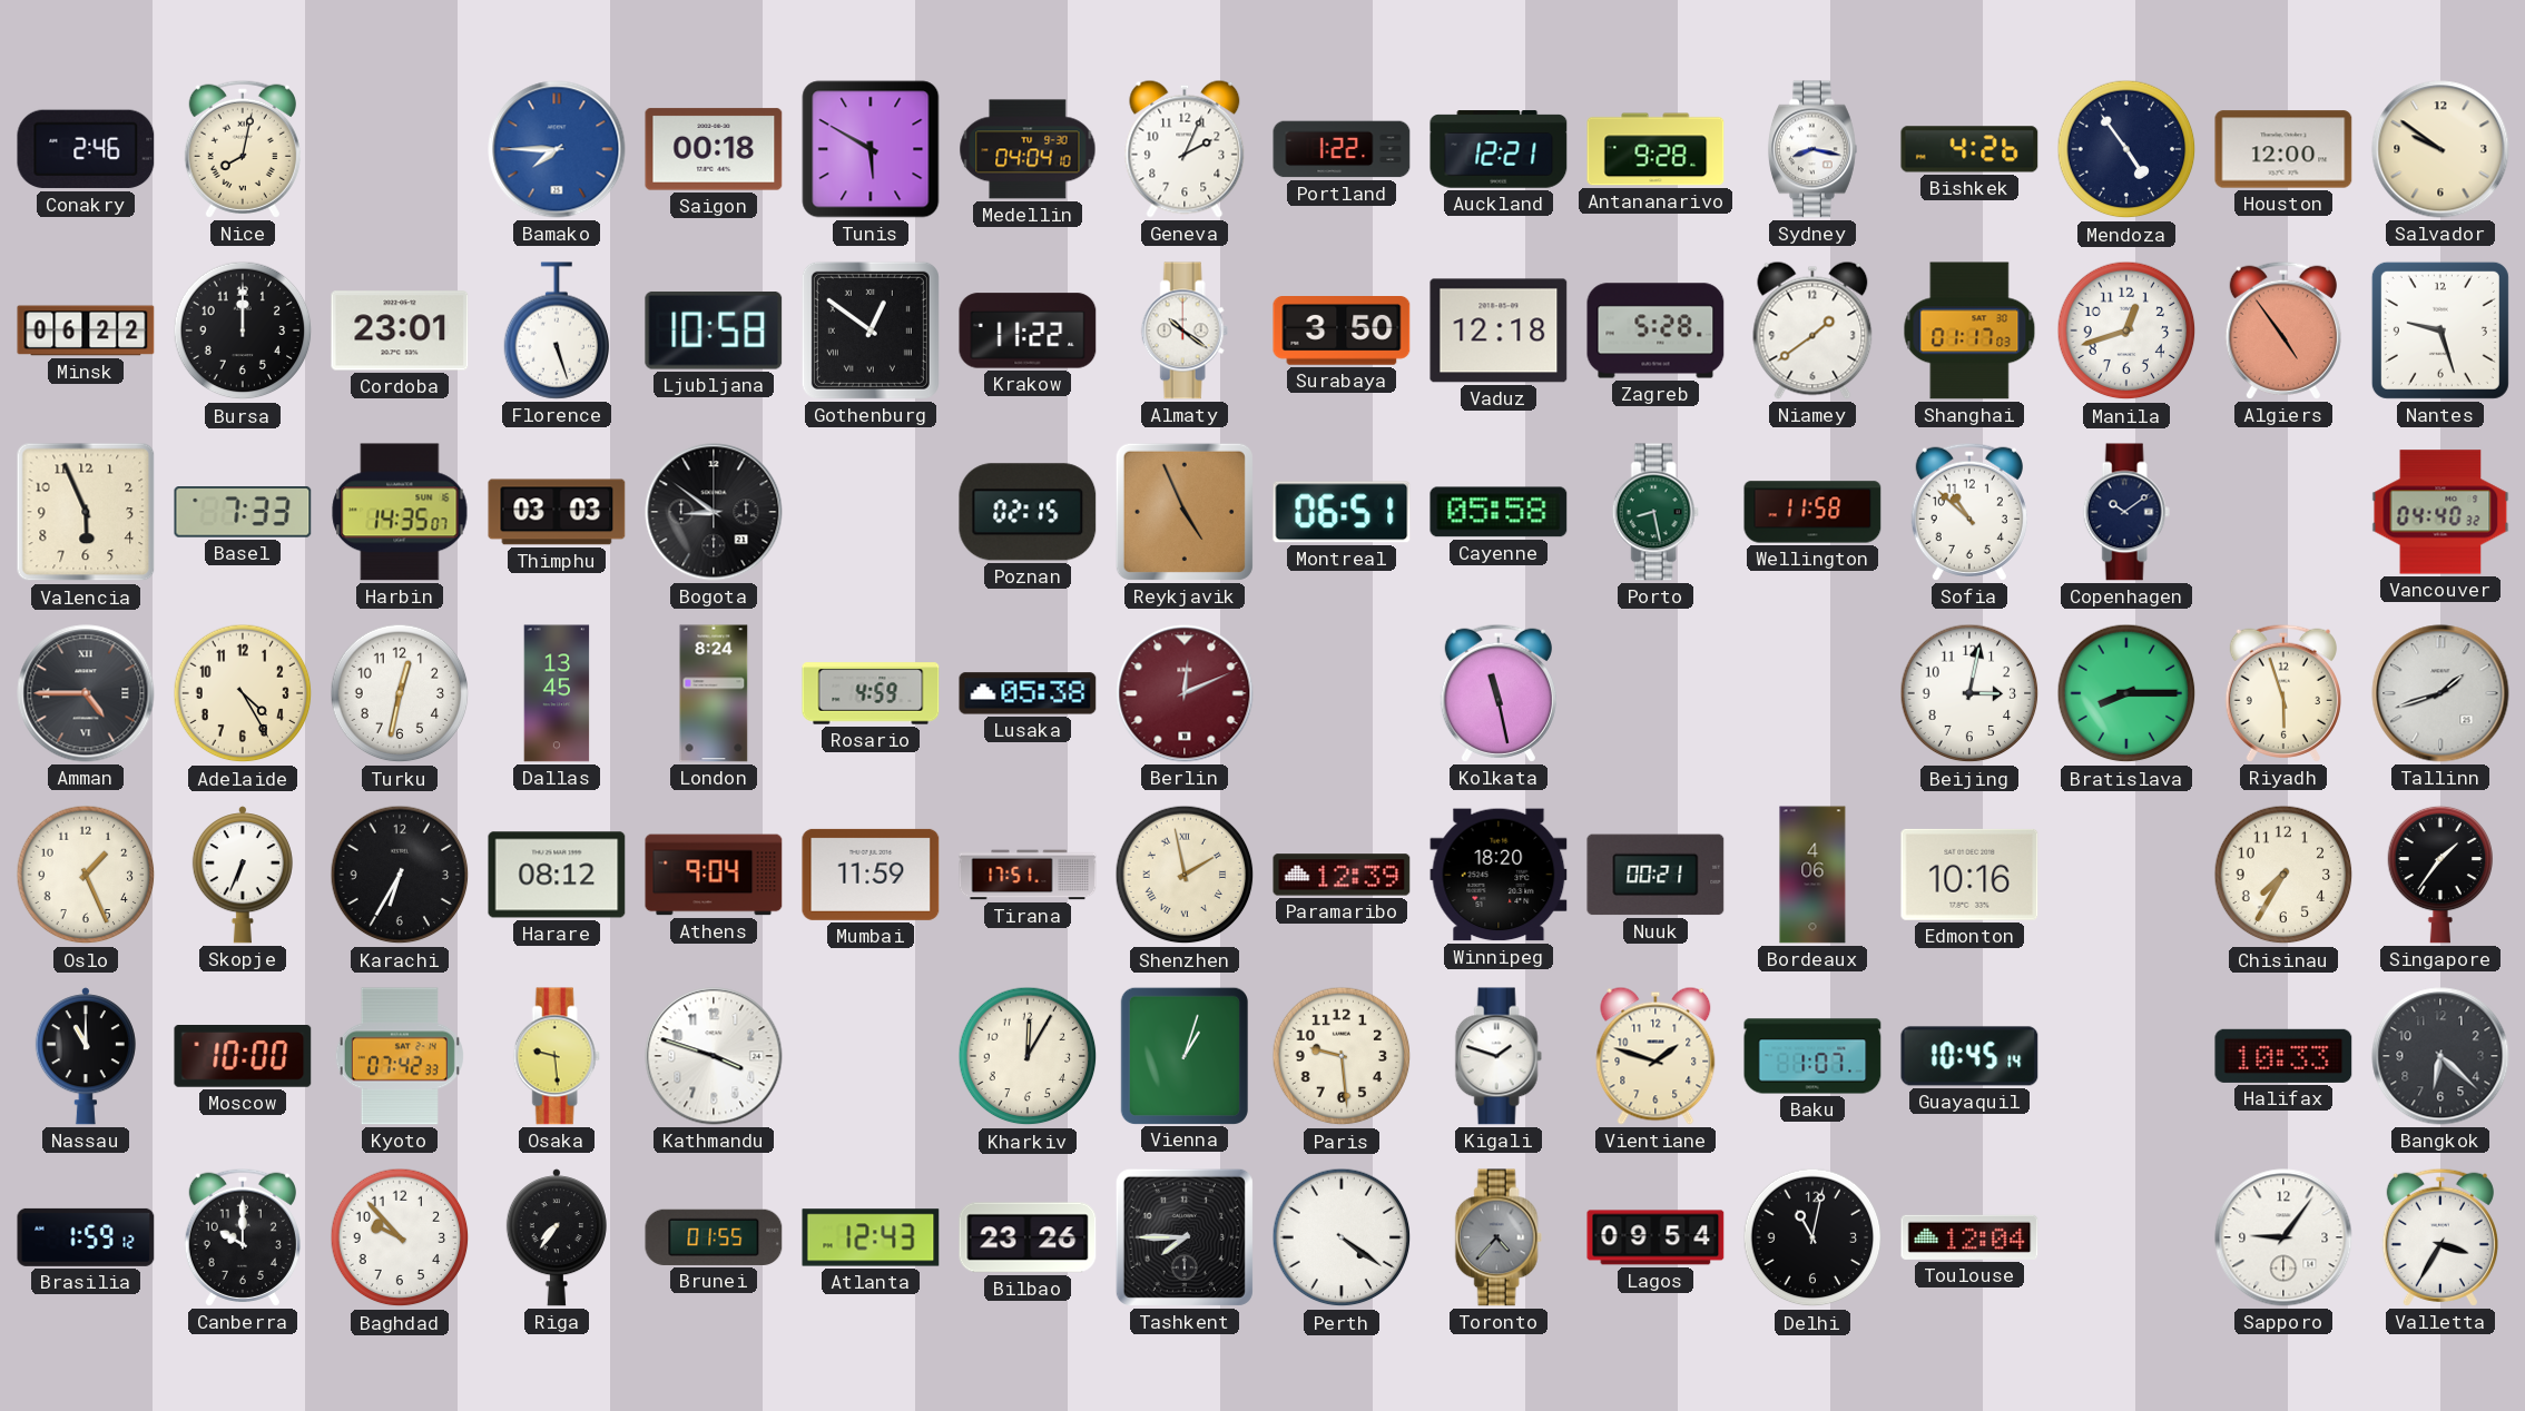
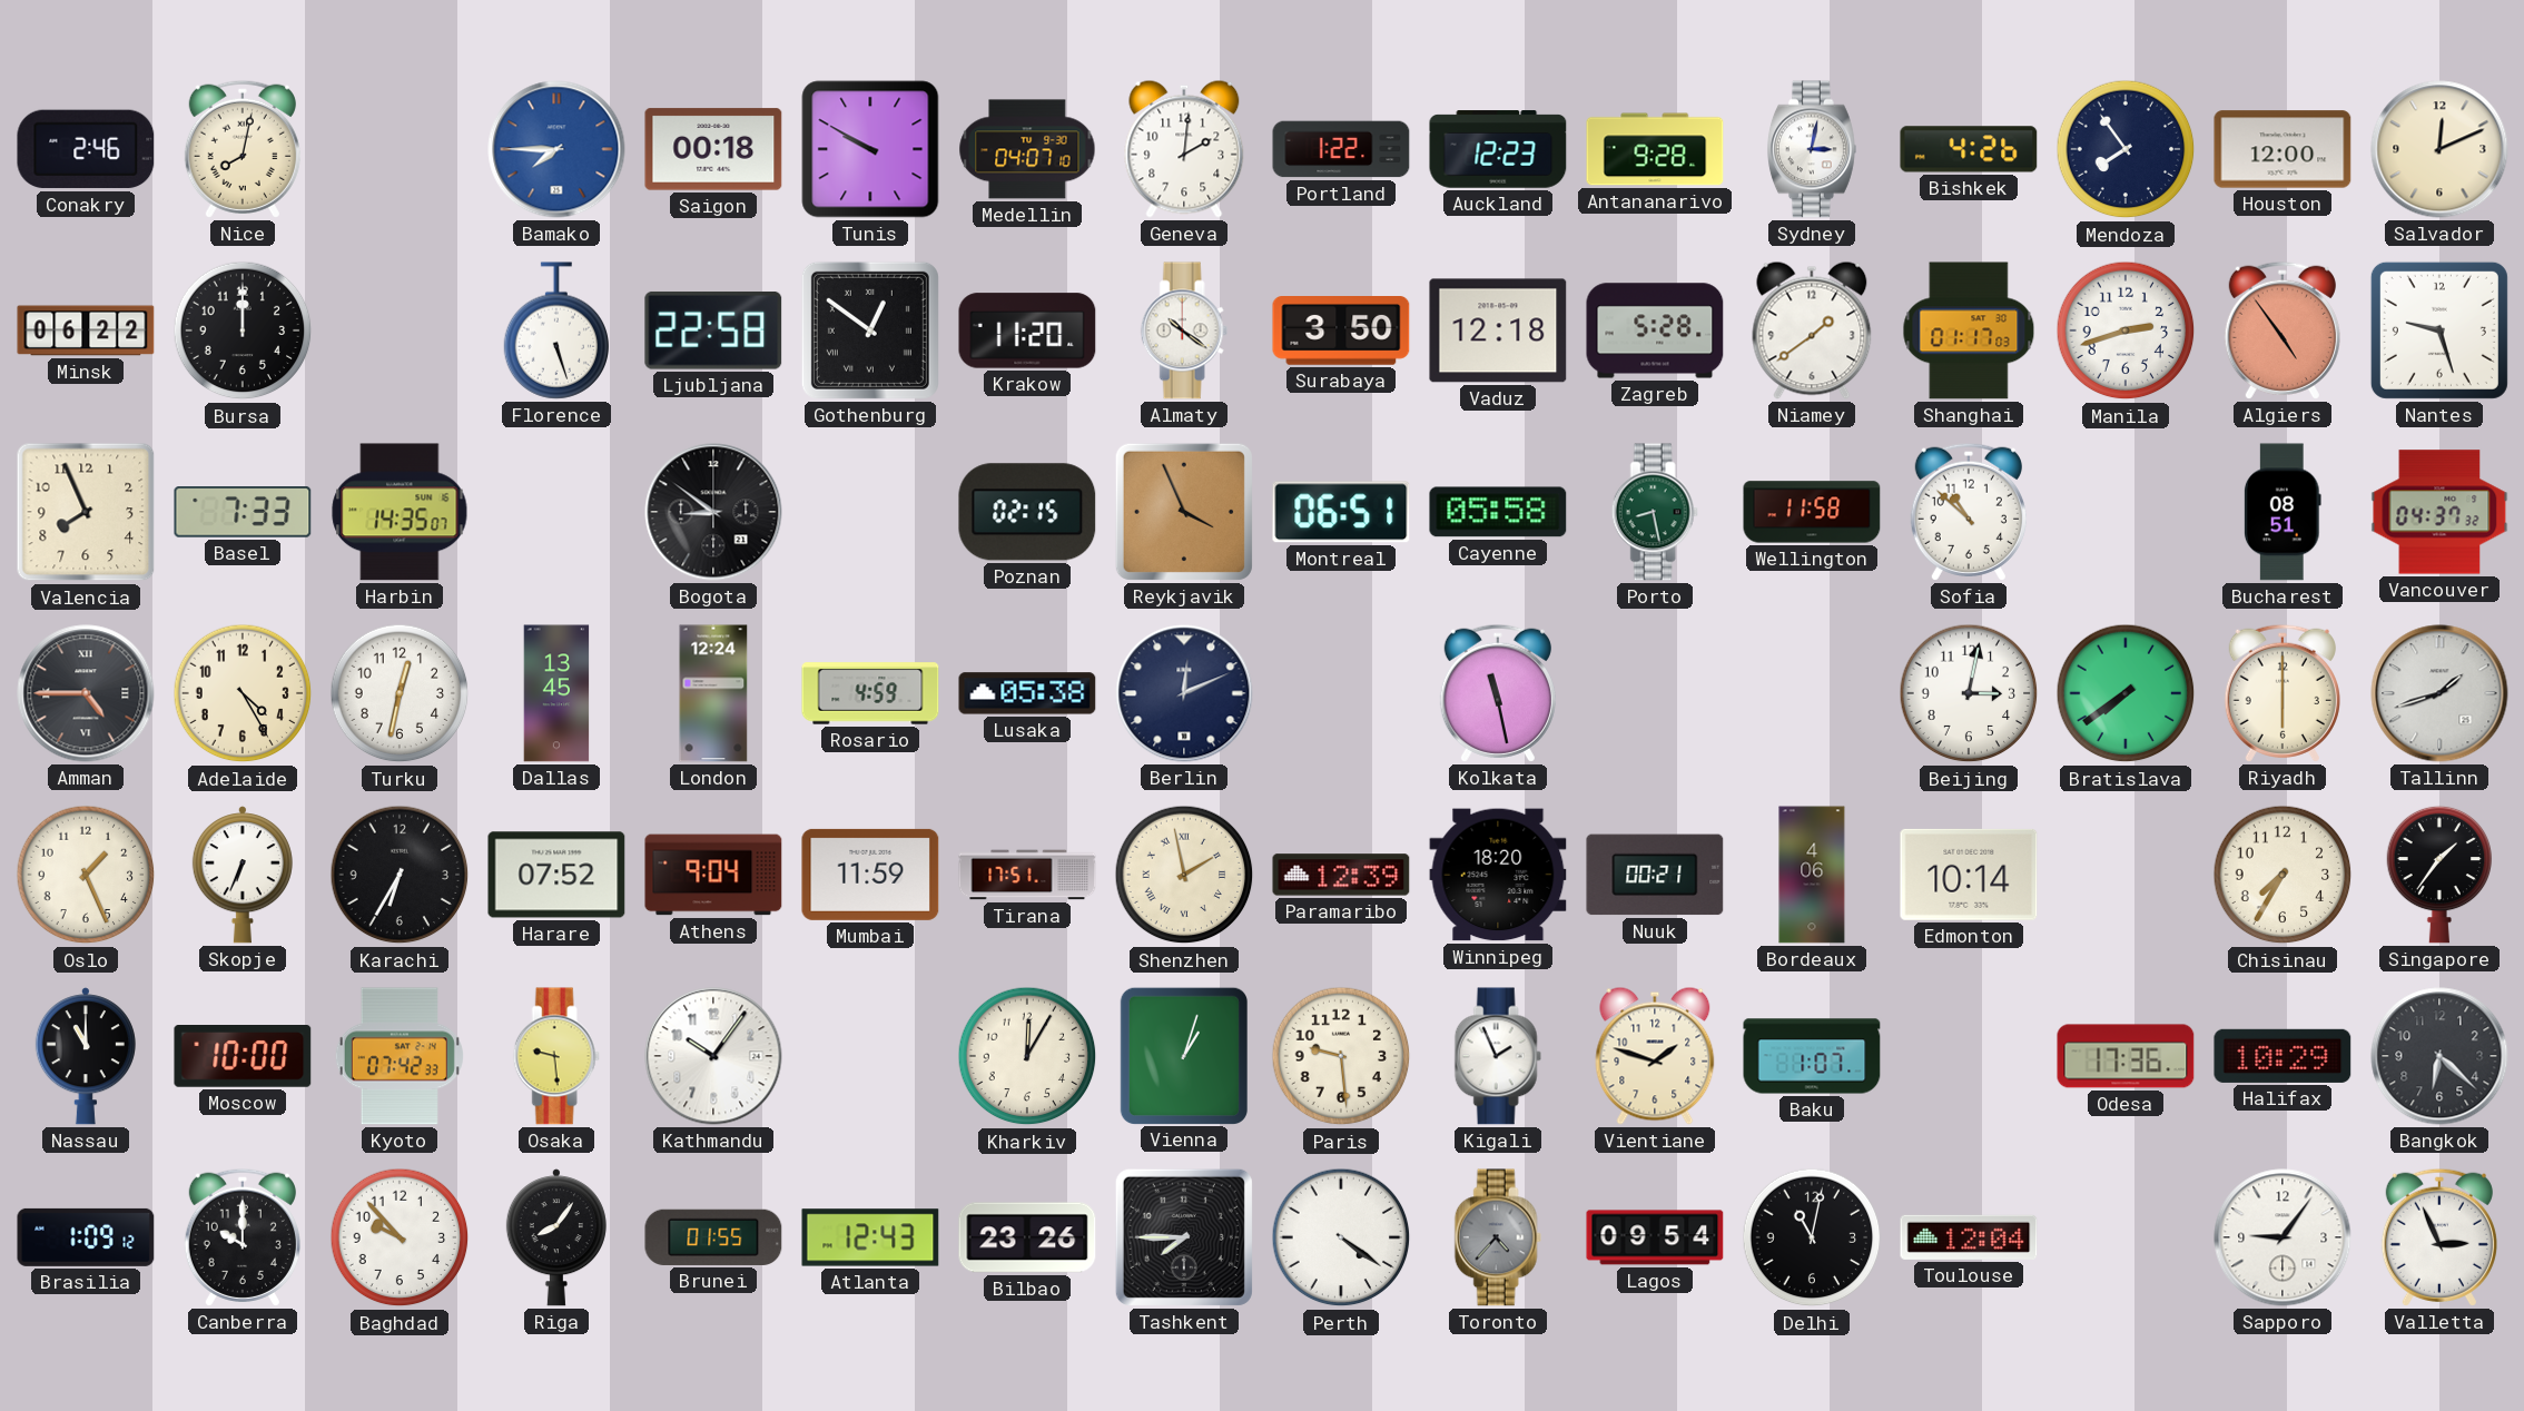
Tunis: 5:50 -> 9:50
Medellin: 04:04 -> 04:07
Geneva: 2:04 -> 2:01
Auckland: 12:21 -> 12:23
Sydney: 8:17 -> 3:02
Mendoza: 4:54 -> 7:54
Salvador: 9:51 -> 12:11
Cordoba: 23:01 -> none
Ljubljana: 10:58 -> 22:58
Krakow: 11:22 -> 11:20
Manila: 12:42 -> 2:42
Valencia: 5:56 -> 7:56
Thimphu: 03:03 -> none
Reykjavik: 4:56 -> 3:56
Copenhagen: 10:09 -> none
Bucharest: none -> 08:51
Vancouver: 04:40 -> 04:37
London: 8:24 -> 12:24
Berlin dial: burgundy -> navy
Bratislava: 8:15 -> 7:39
Riyadh: 5:57 -> 6:00
Harare: 08:12 -> 07:52
Edmonton: 10:16 -> 10:14
Kathmandu: 3:48 -> 10:06
Kigali: 1:48 -> 1:56
Guayaquil: 10:45 -> none
Odesa: none -> 17:36
Halifax: 10:33 -> 10:29
Brasilia: 1:59 -> 1:09
Riga: 7:36 -> 8:06
Valletta: 3:35 -> 2:56
